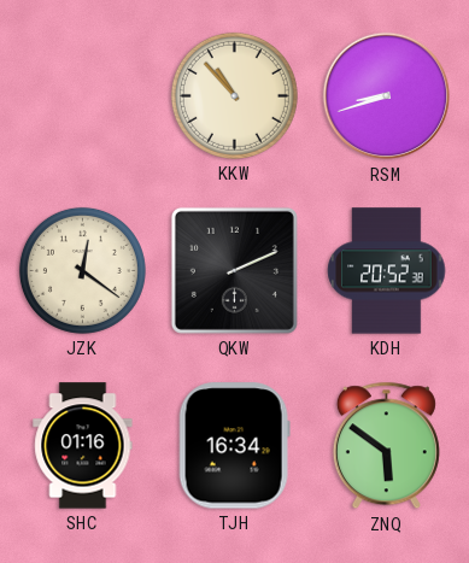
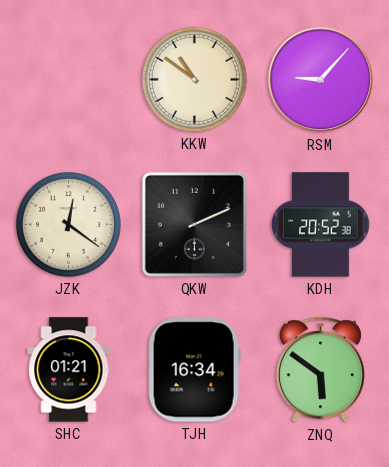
KKW: 10:53 -> 10:51
RSM: 8:42 -> 9:07
SHC: 01:16 -> 01:21
